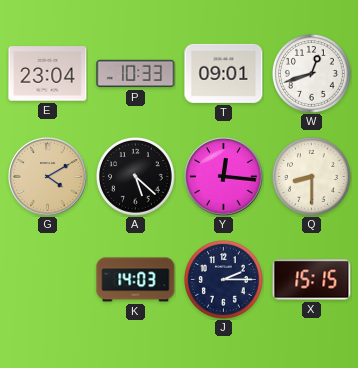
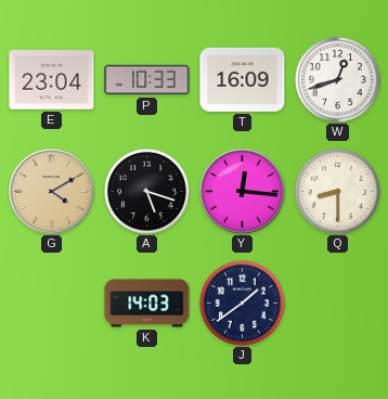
T: 09:01 -> 16:09
A: 5:22 -> 5:18
J: 2:15 -> 1:39
X: 15:15 -> none
